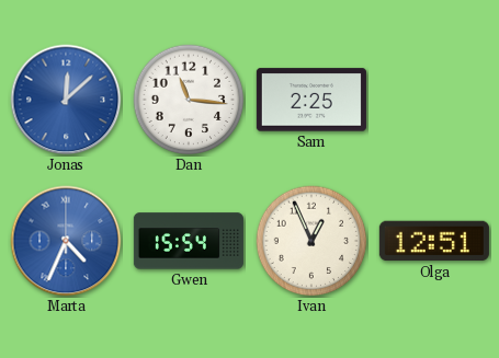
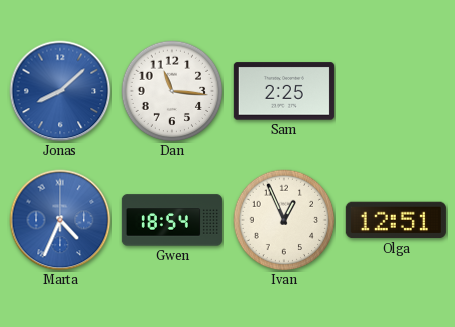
Jonas: 12:08 -> 8:08
Gwen: 15:54 -> 18:54
